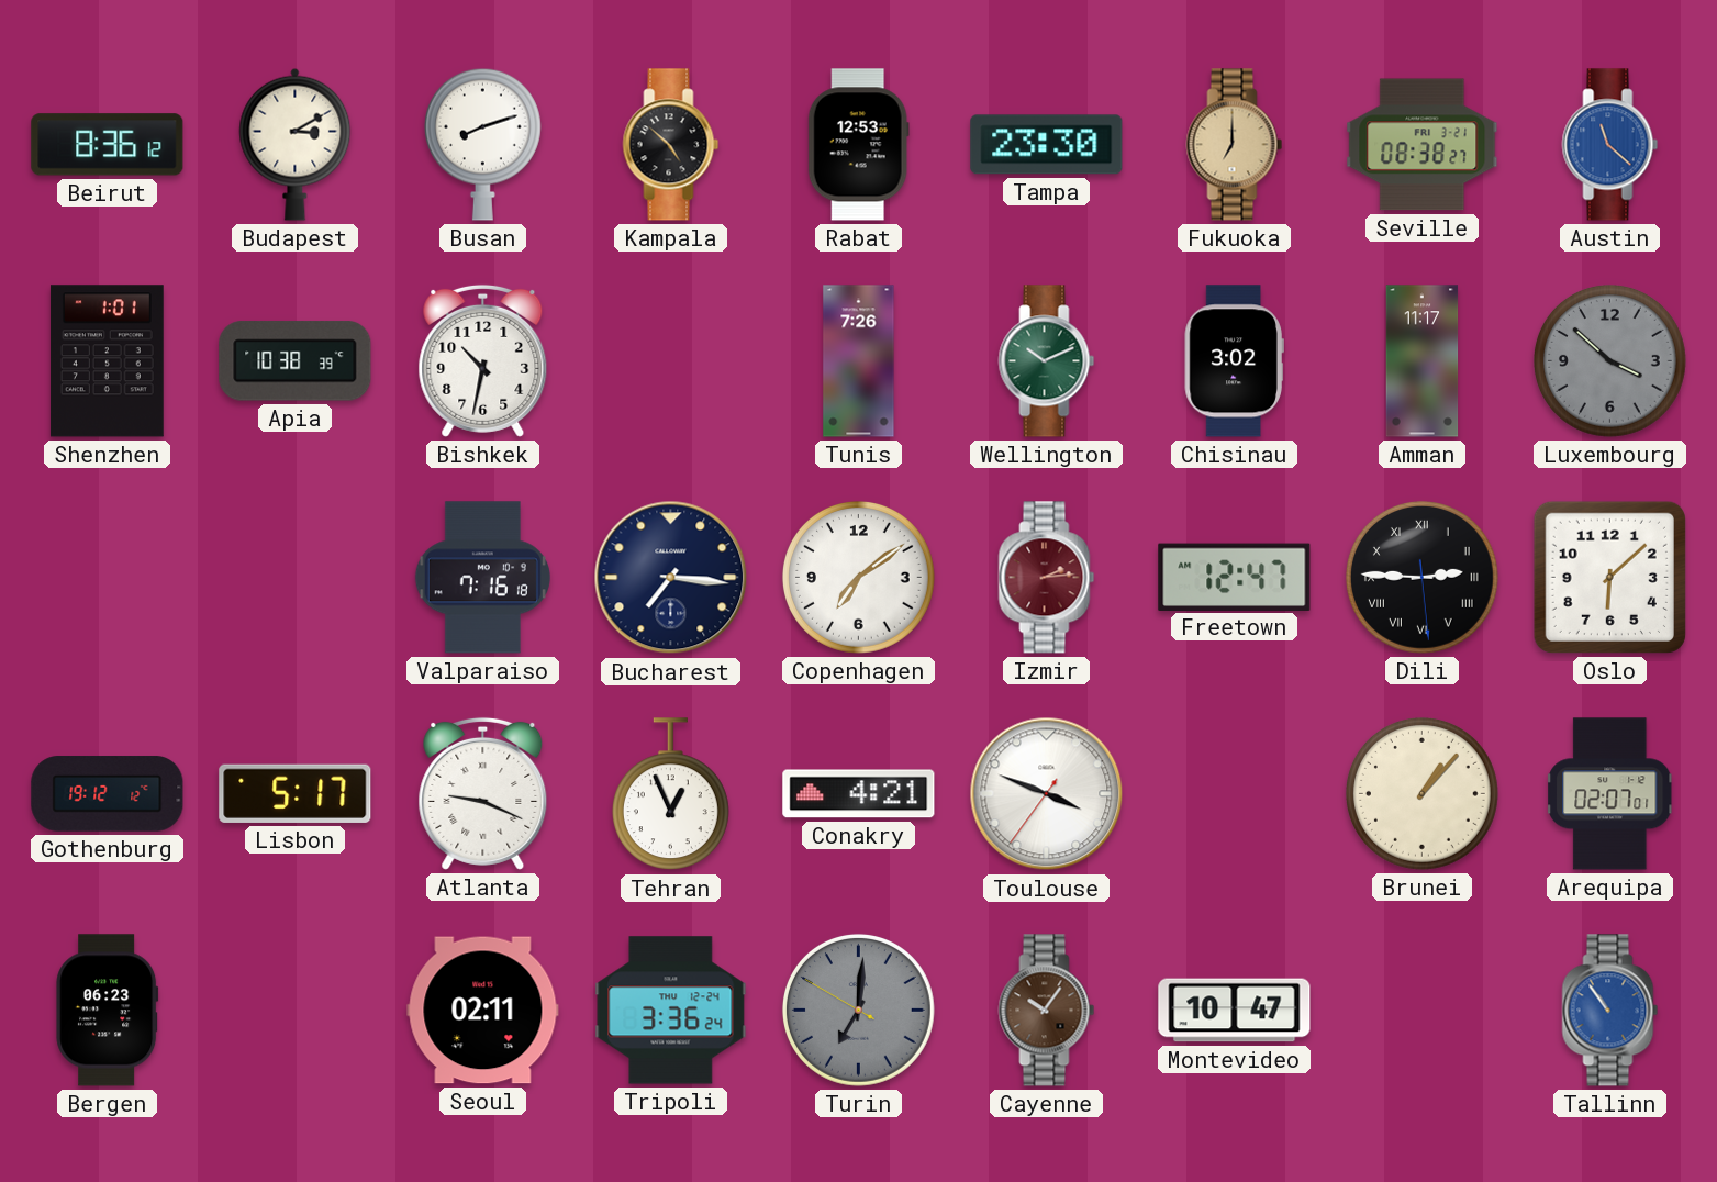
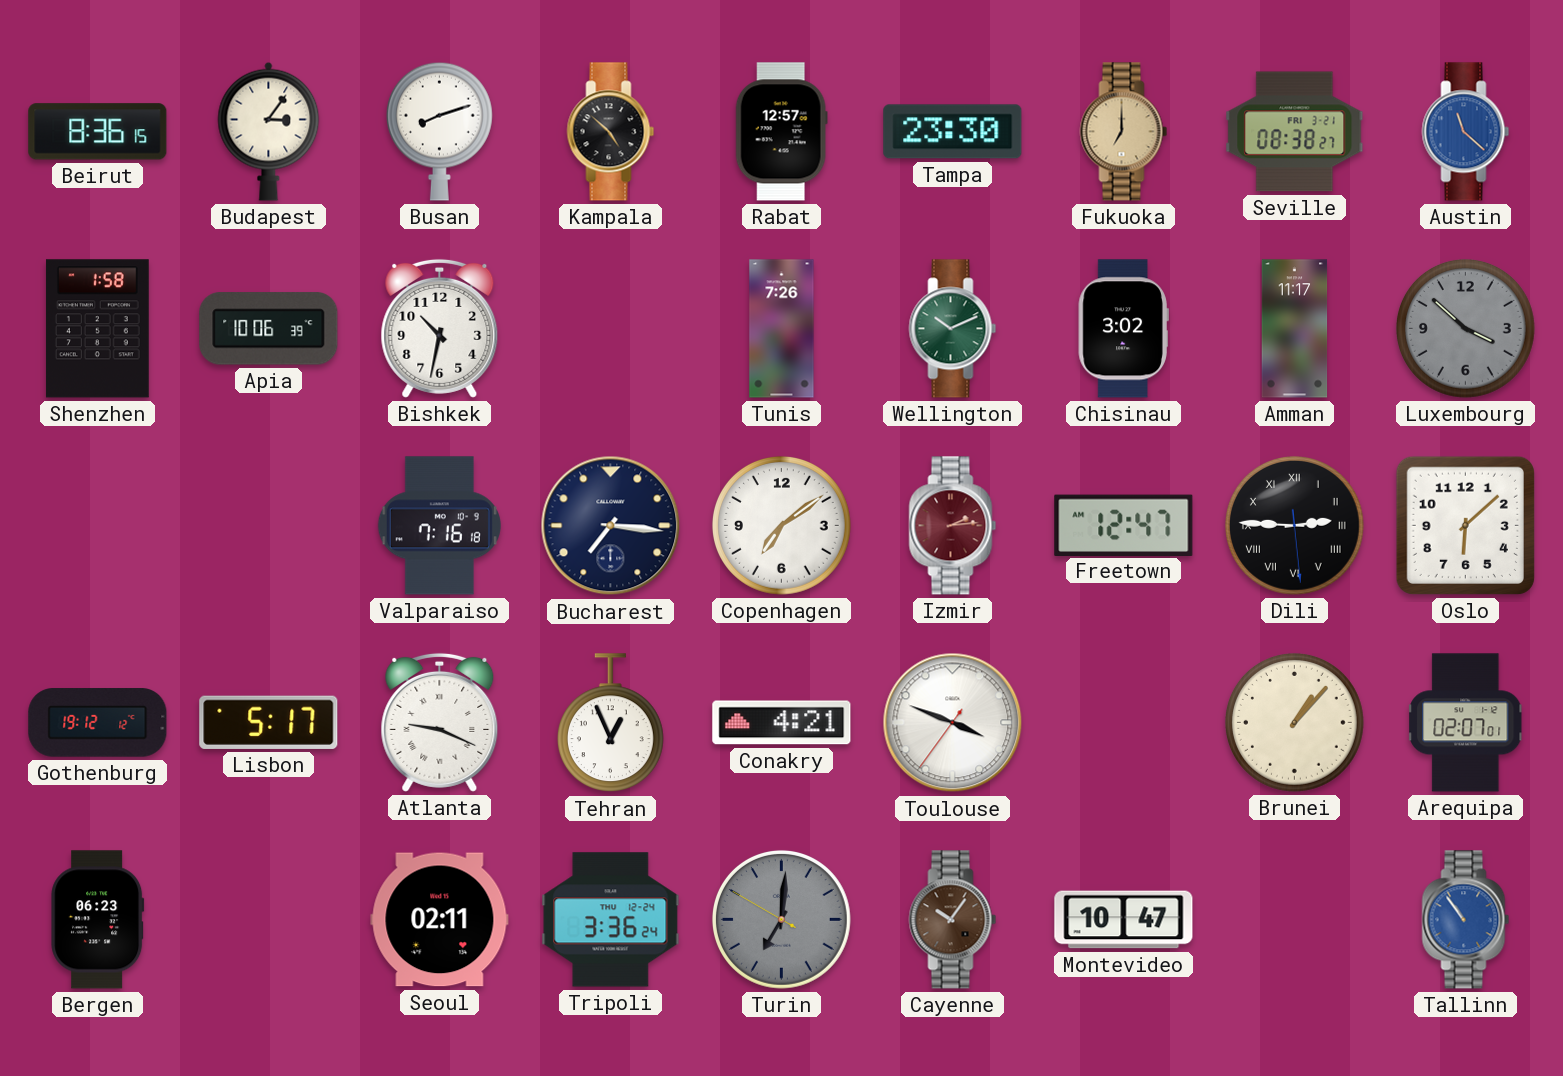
Beirut: 8:36:12 -> 8:36:15
Budapest: 3:10 -> 3:06
Rabat: 12:53 -> 12:57
Shenzhen: 1:01 -> 1:58
Apia: 10:38 -> 10:06
